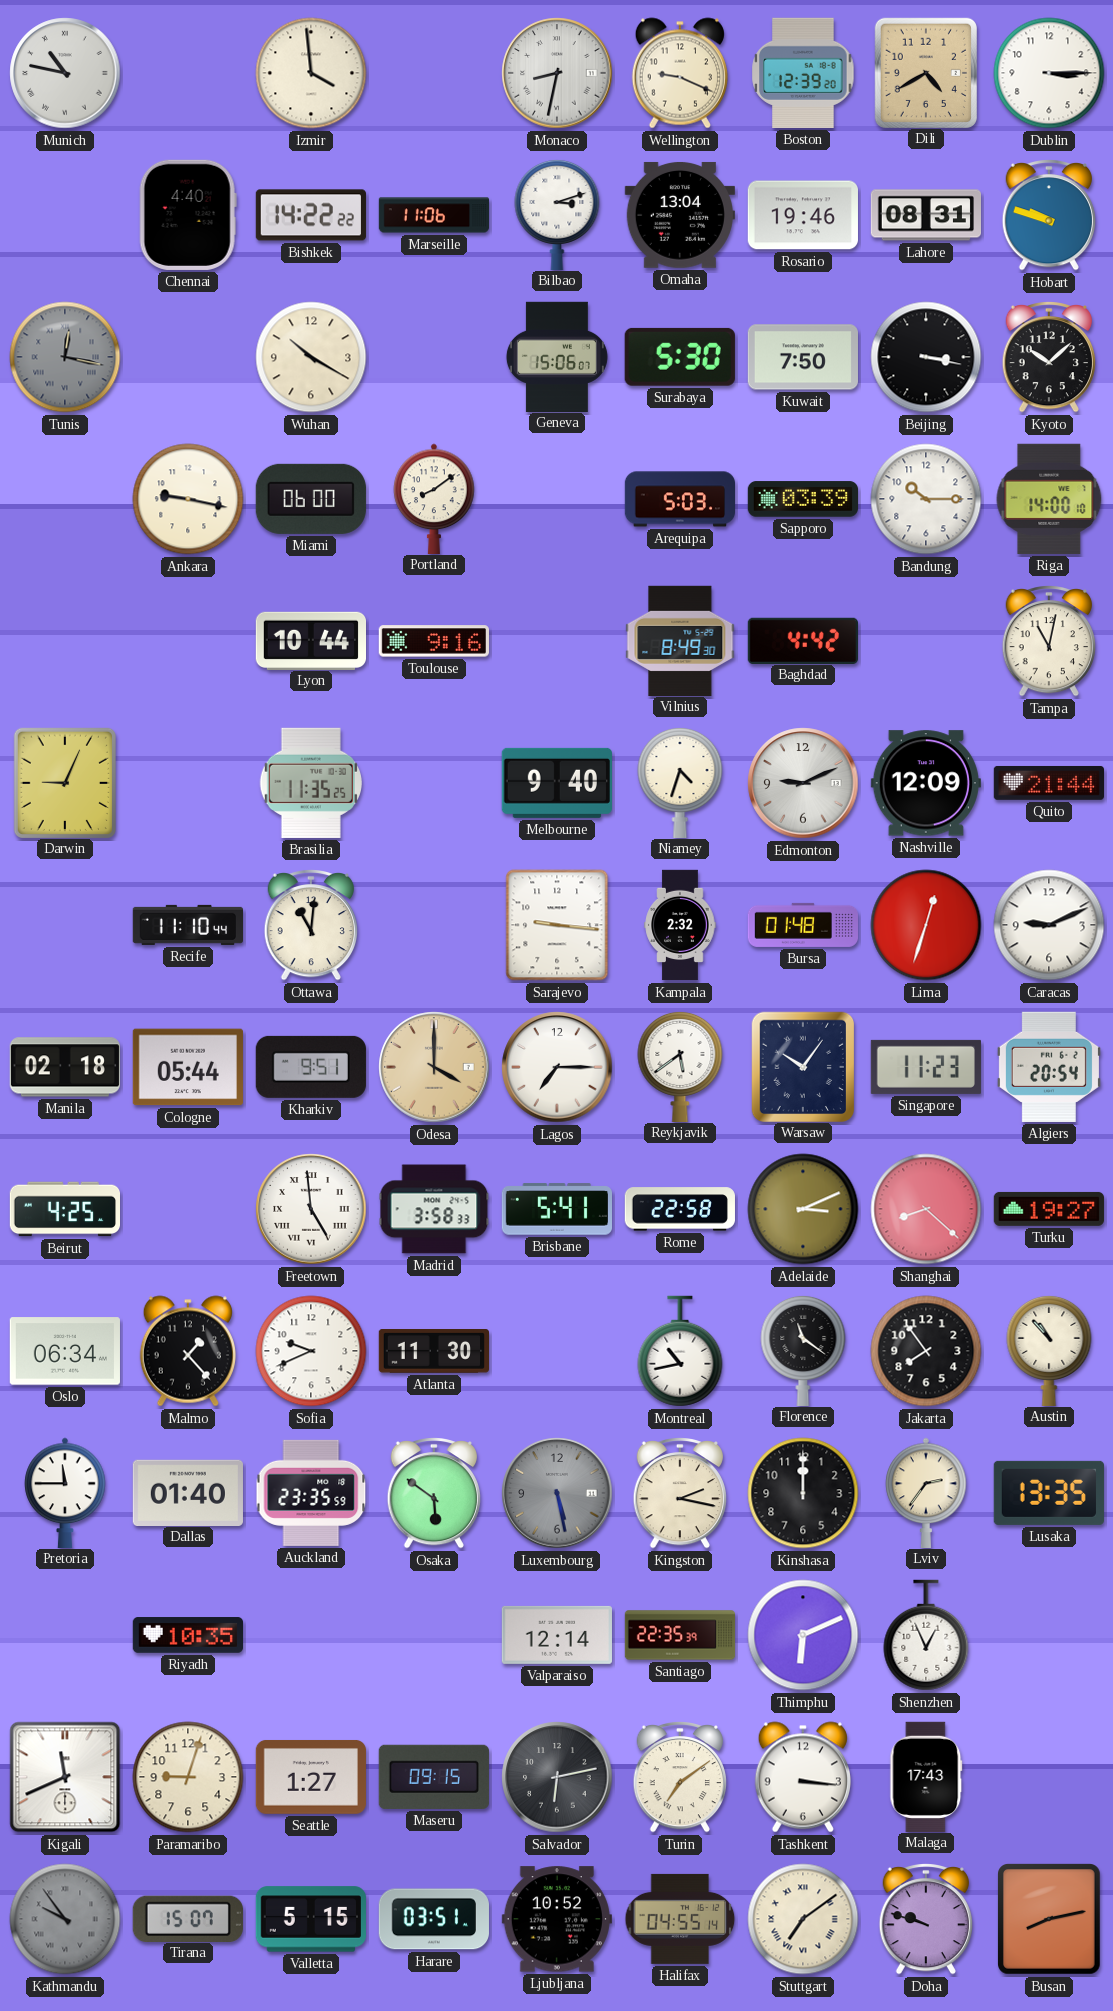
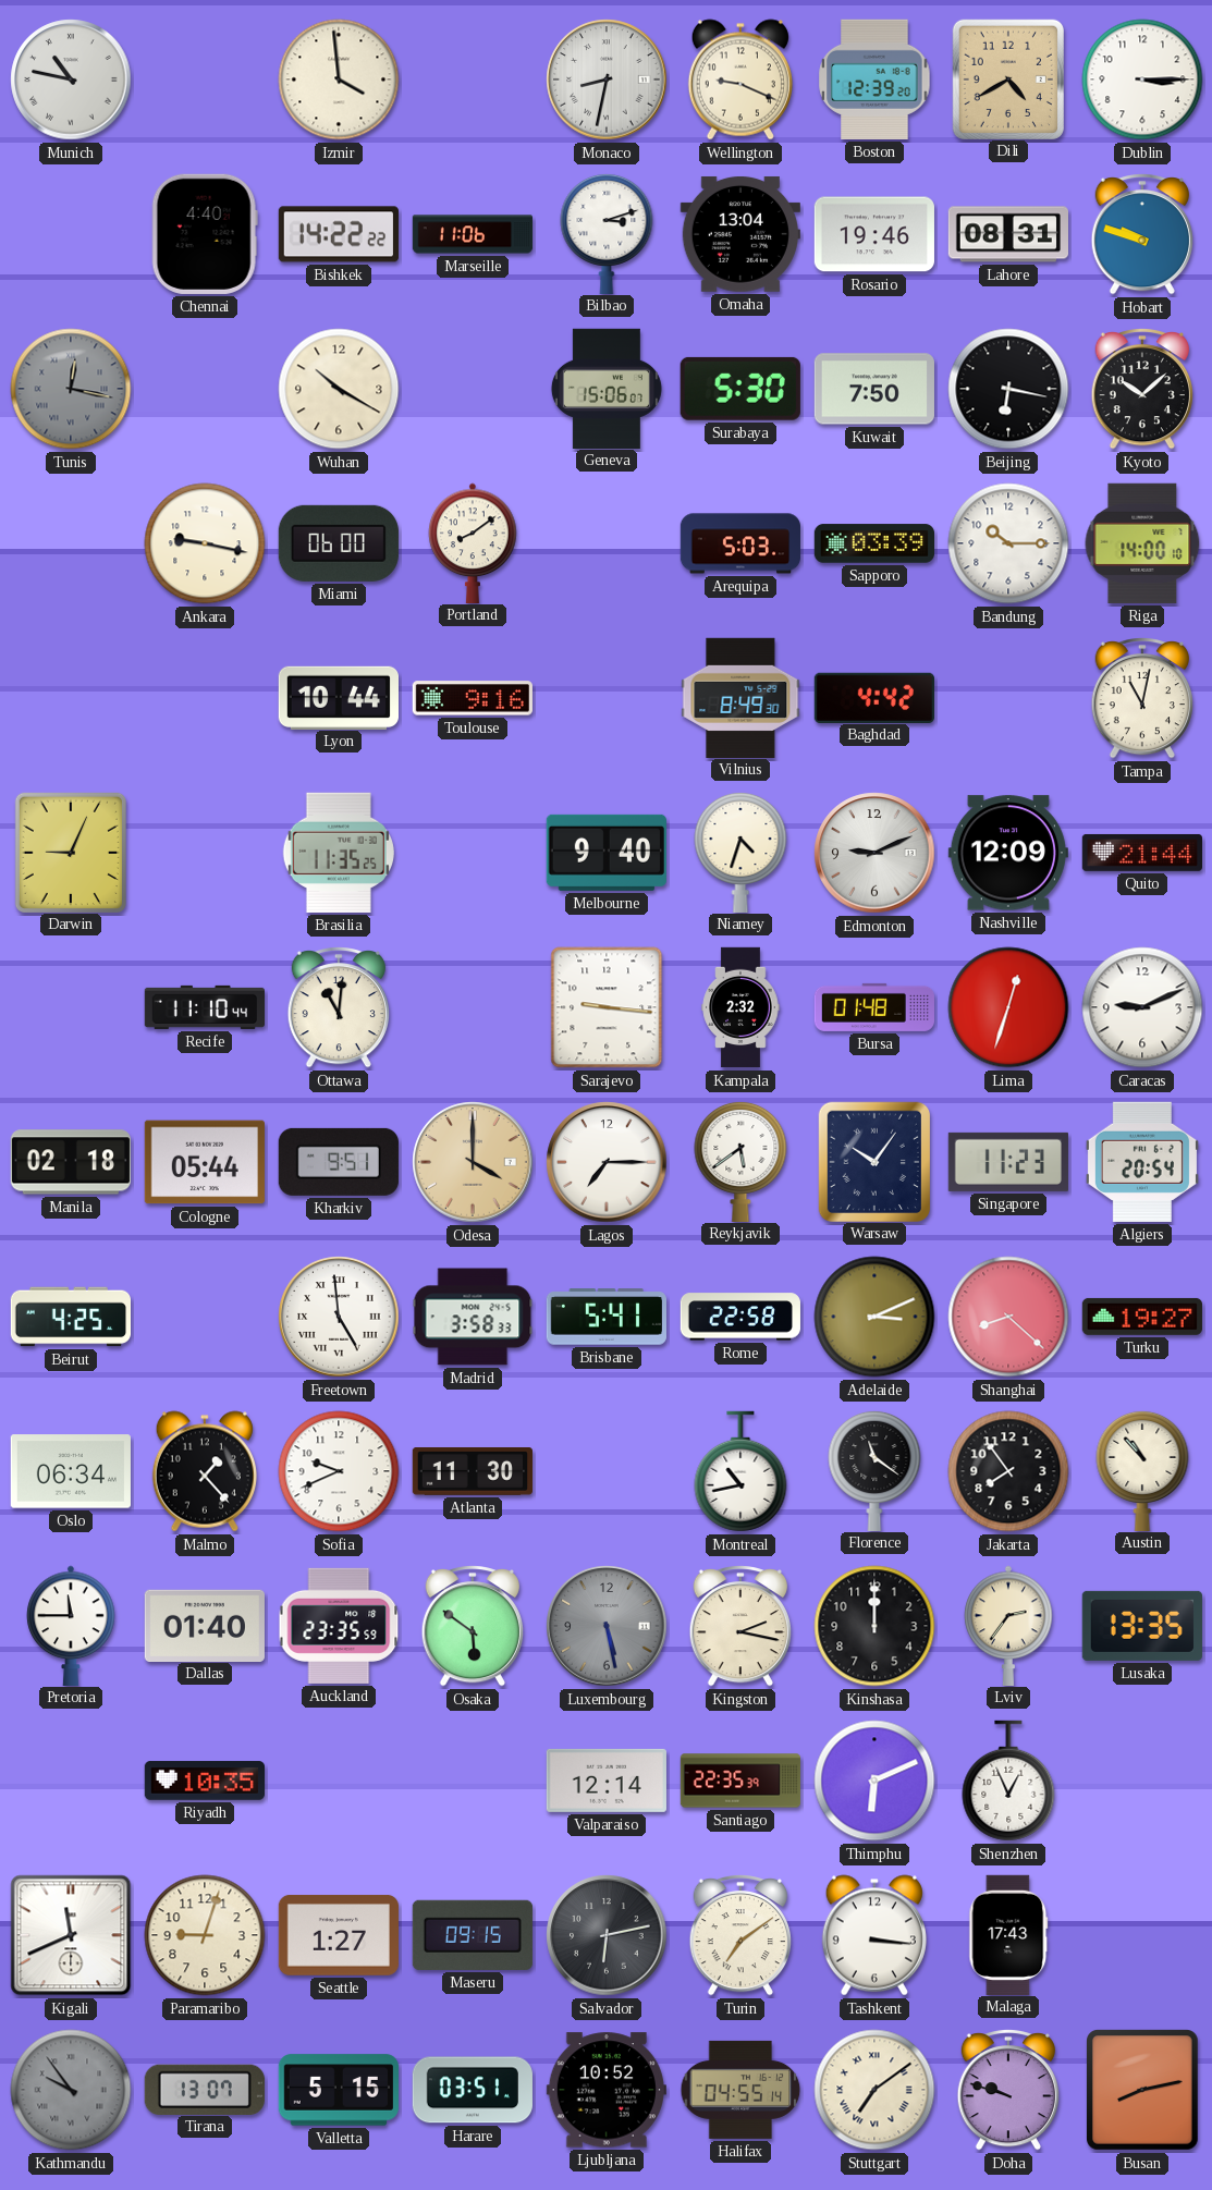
Beijing: 3:17 -> 6:17
Tirana: 15:07 -> 13:07
